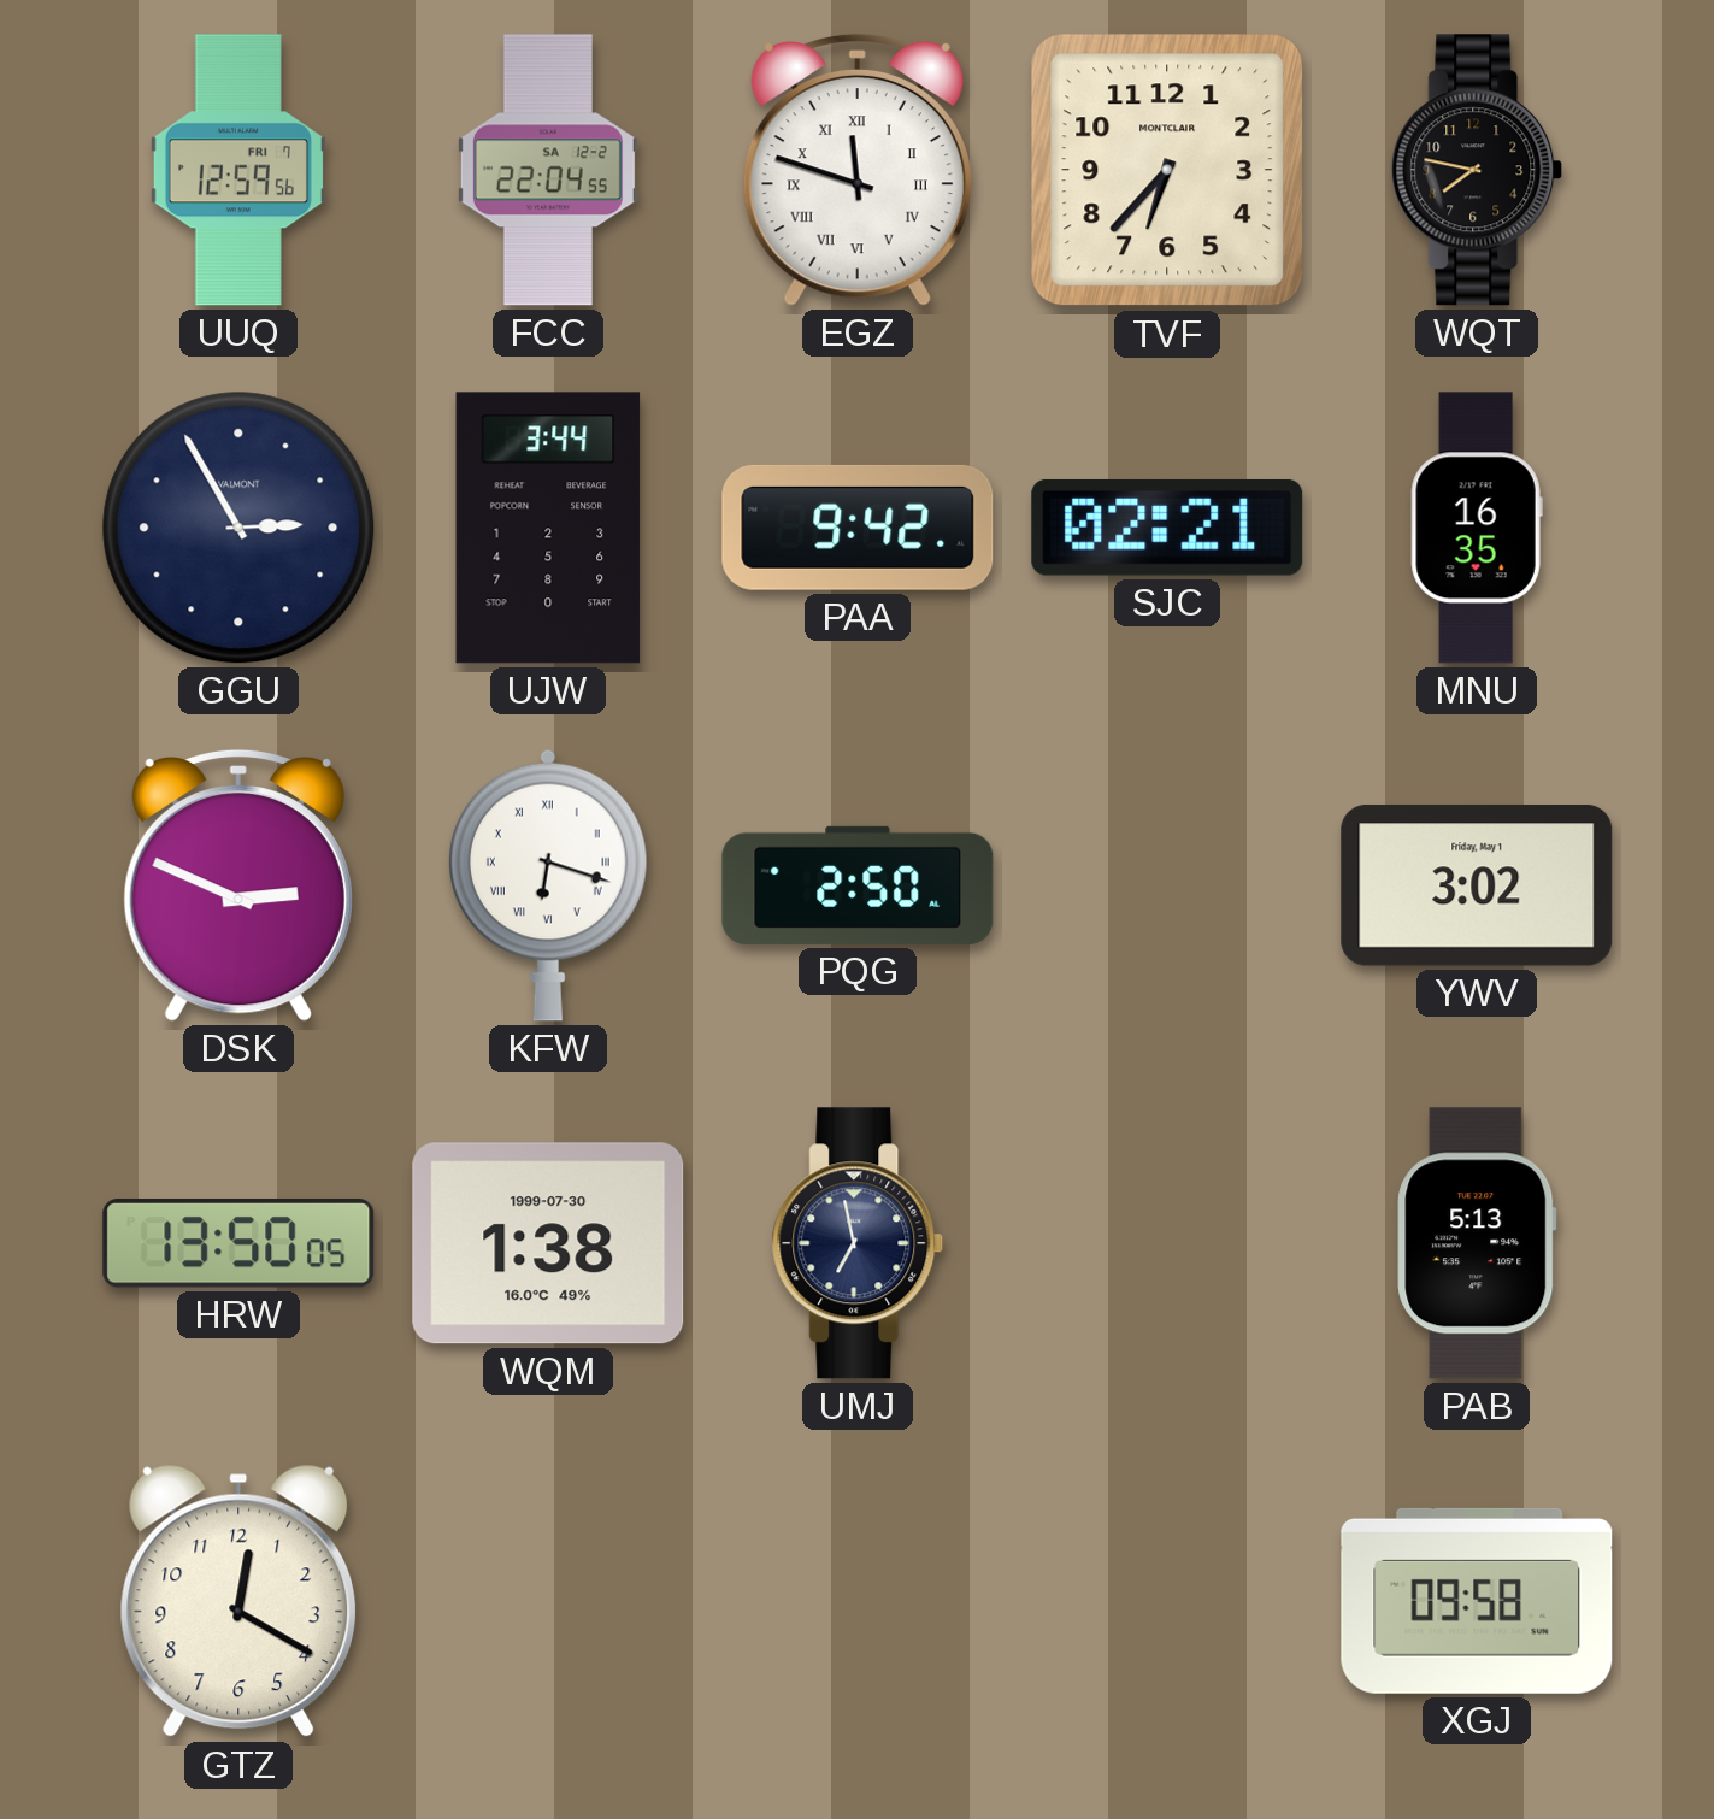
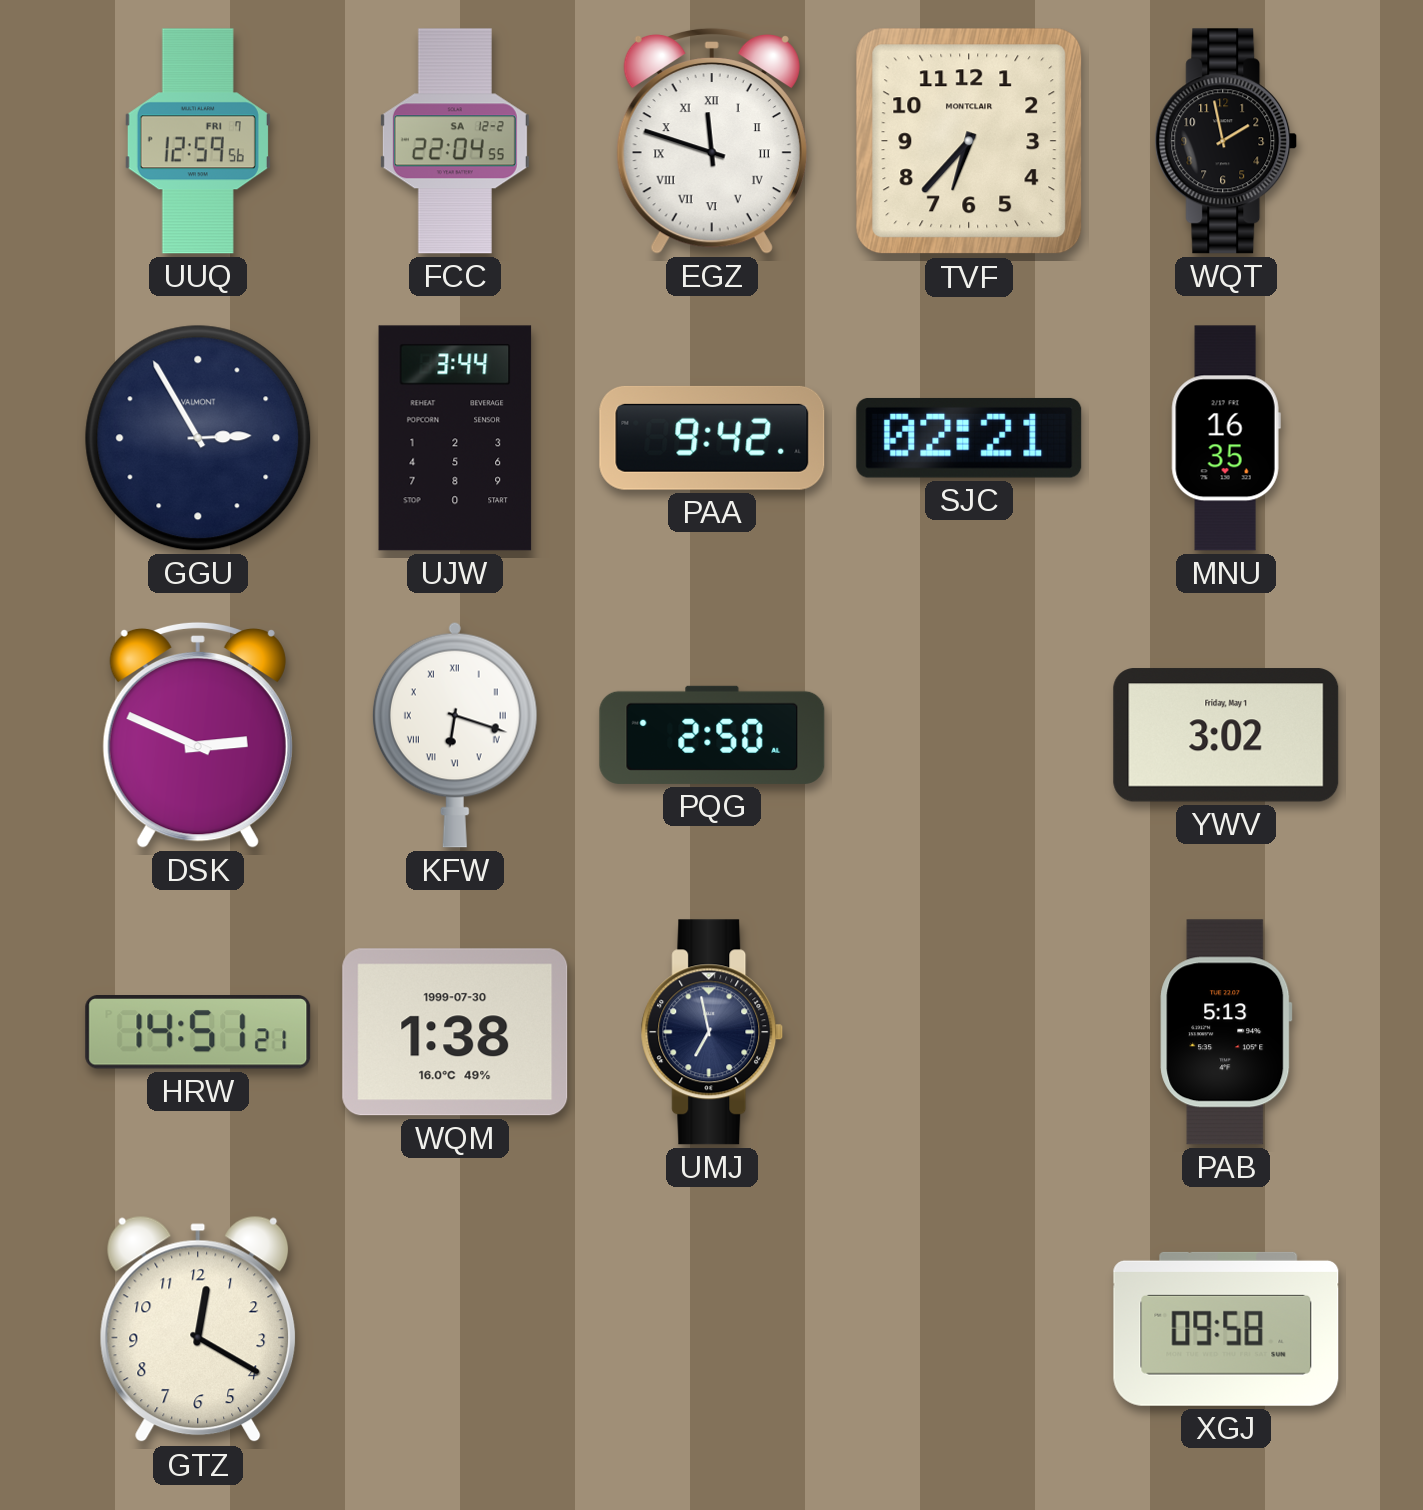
WQT: 7:47 -> 1:58
HRW: 13:50 -> 14:51
